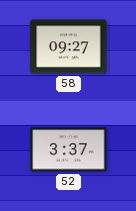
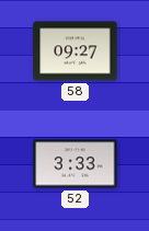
52: 3:37 -> 3:33
